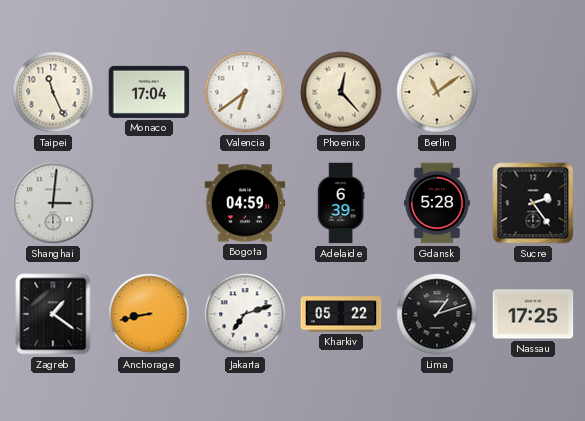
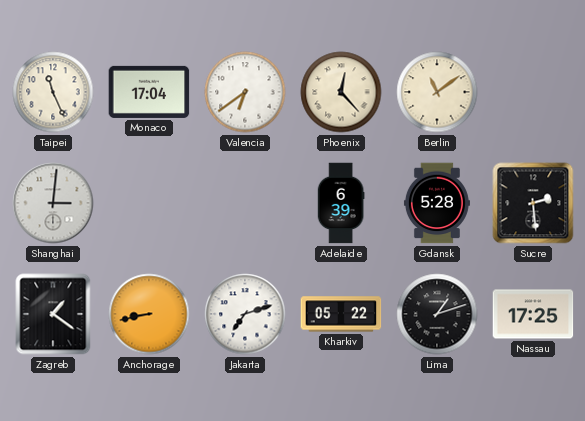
Bogota: 04:59 -> none
Sucre: 2:24 -> 2:29
